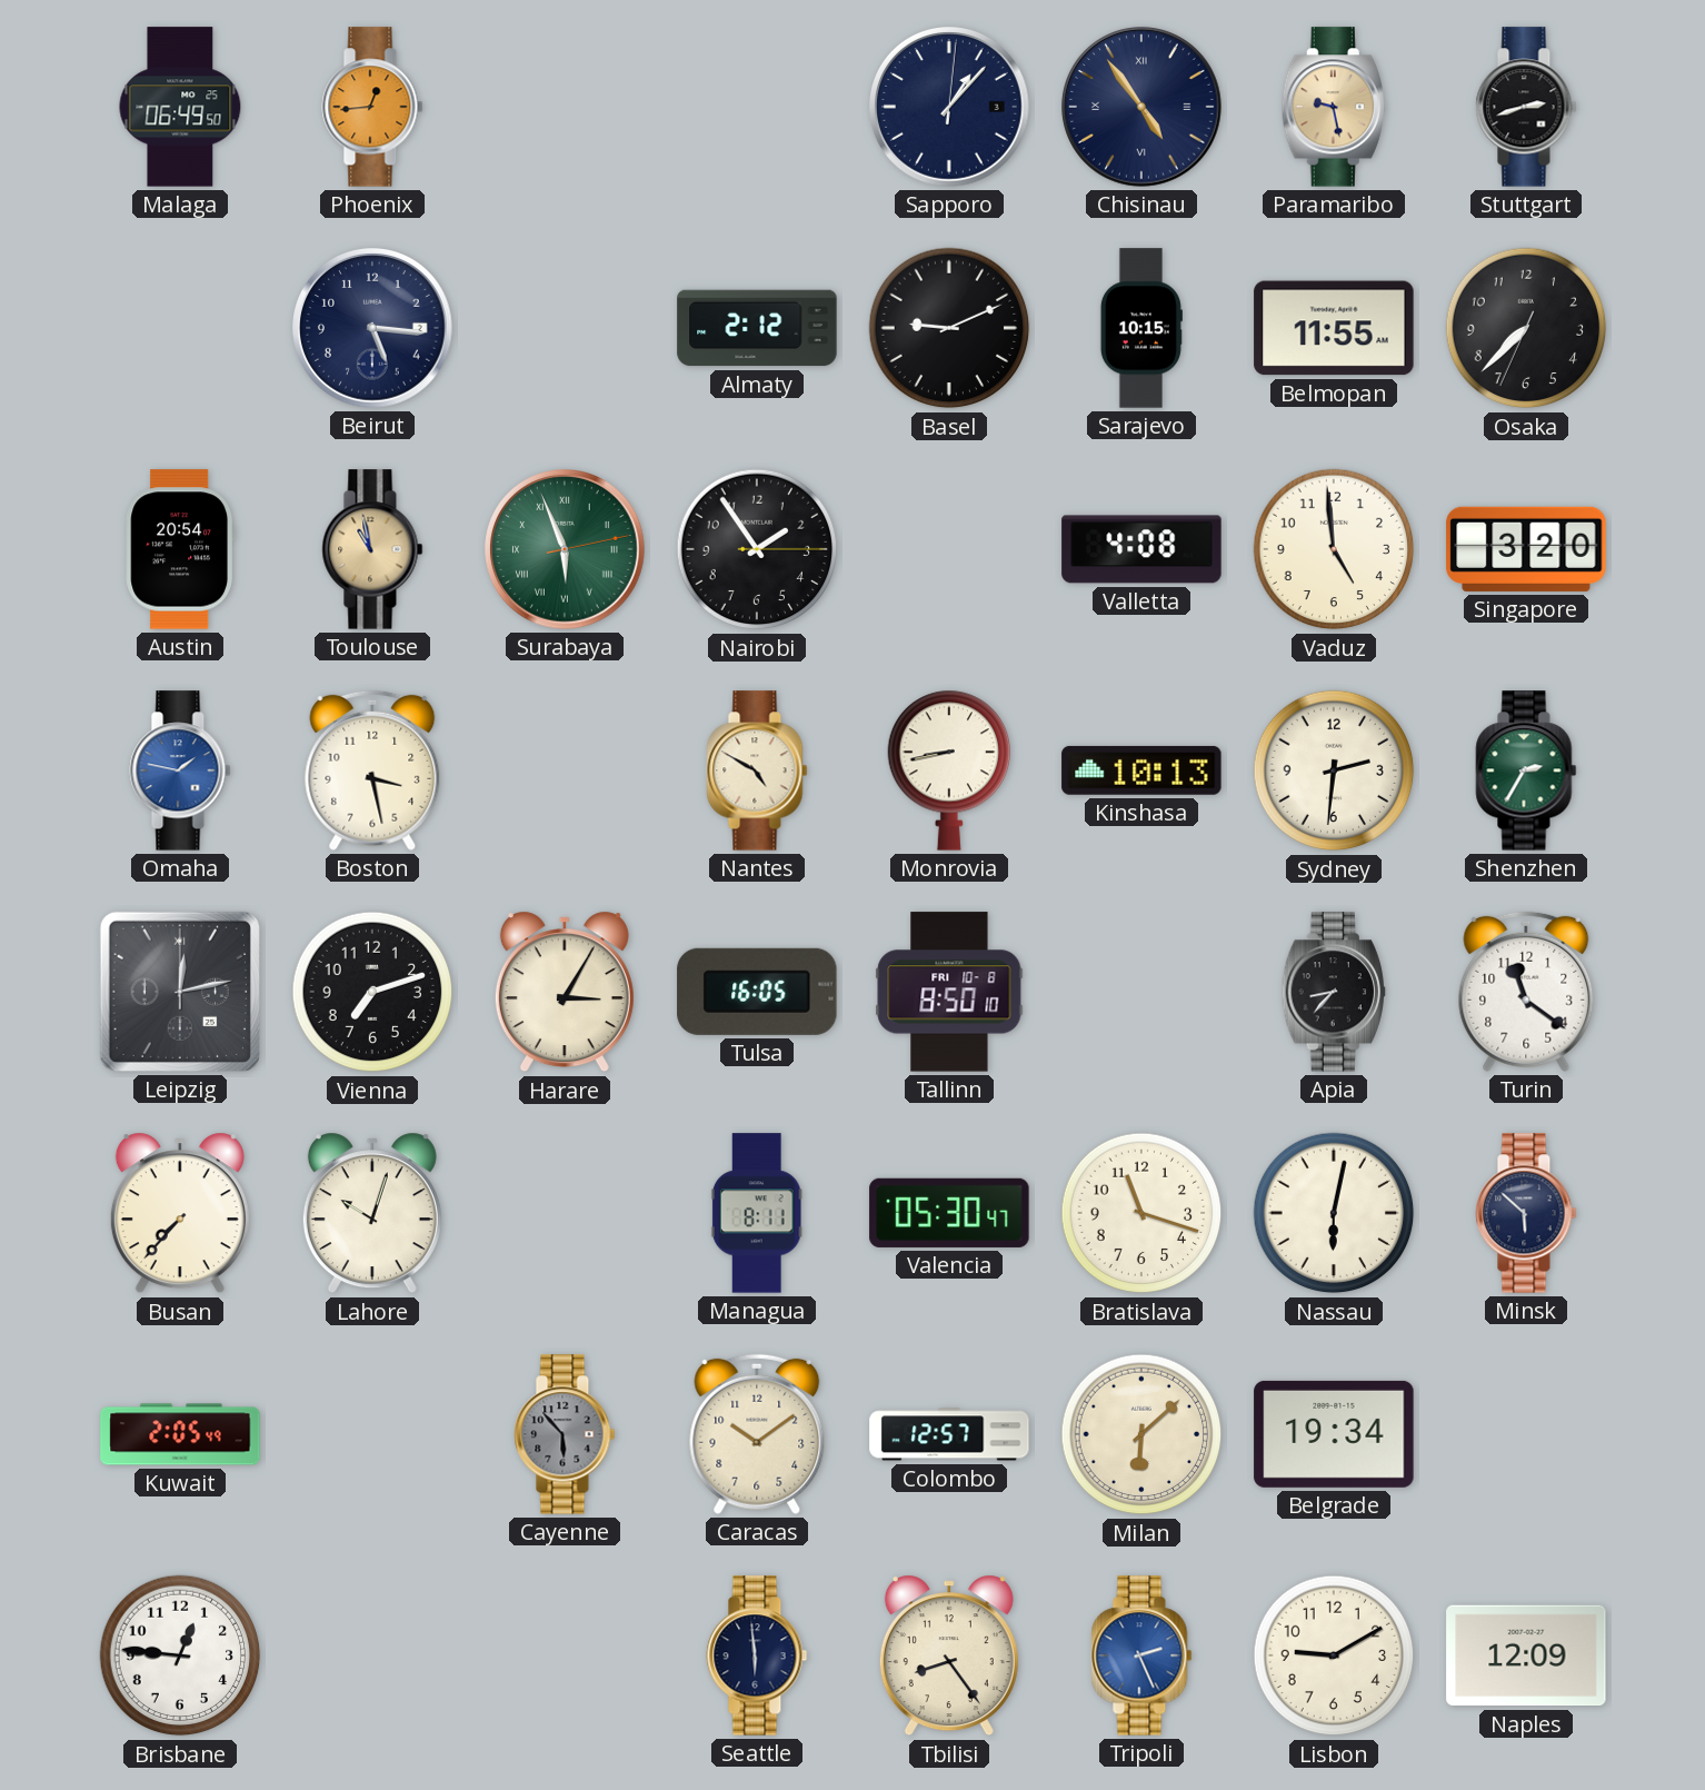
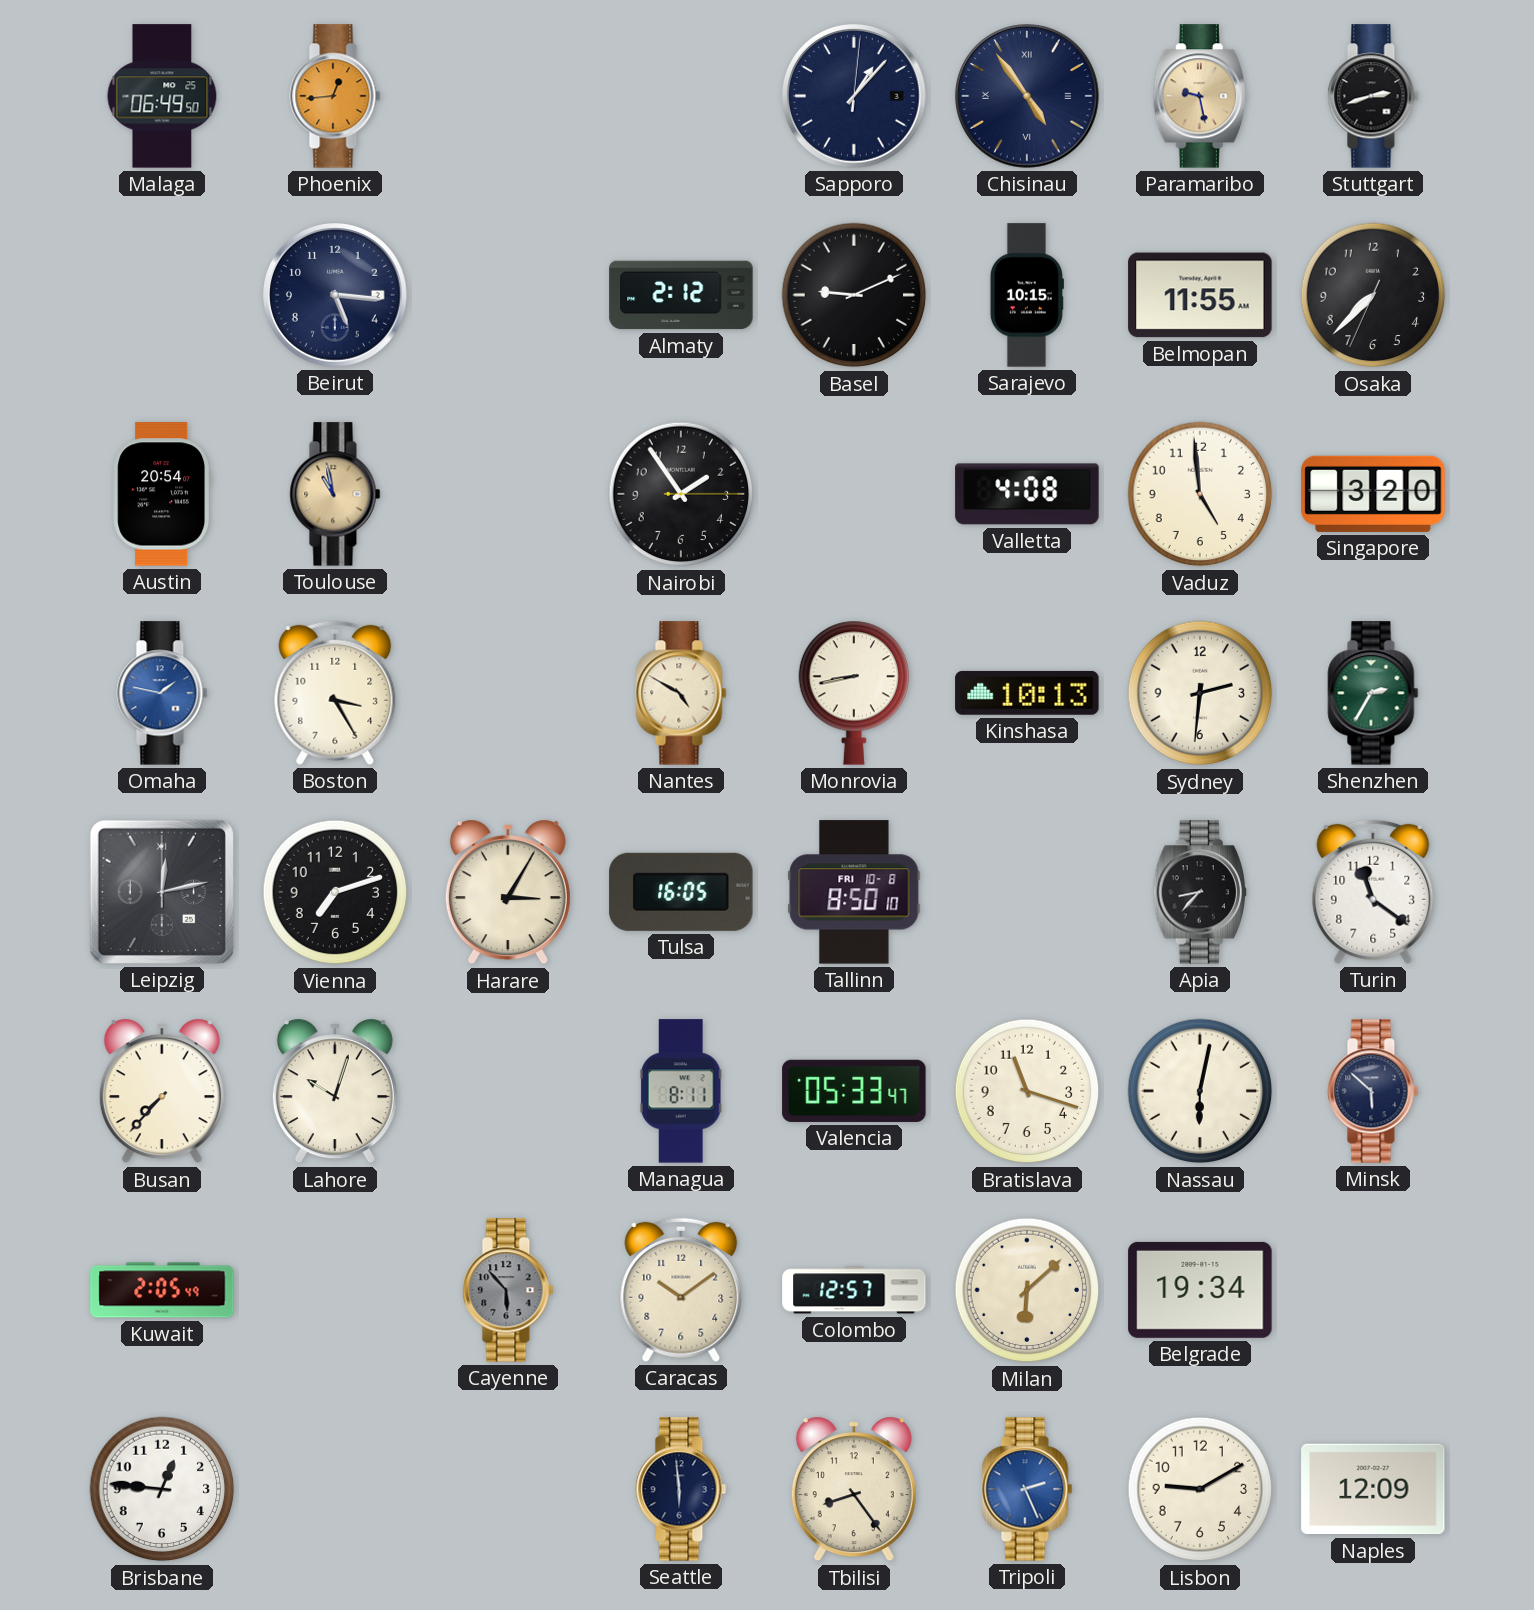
Surabaya: 5:56 -> none
Boston: 3:28 -> 3:25
Valencia: 05:30 -> 05:33
